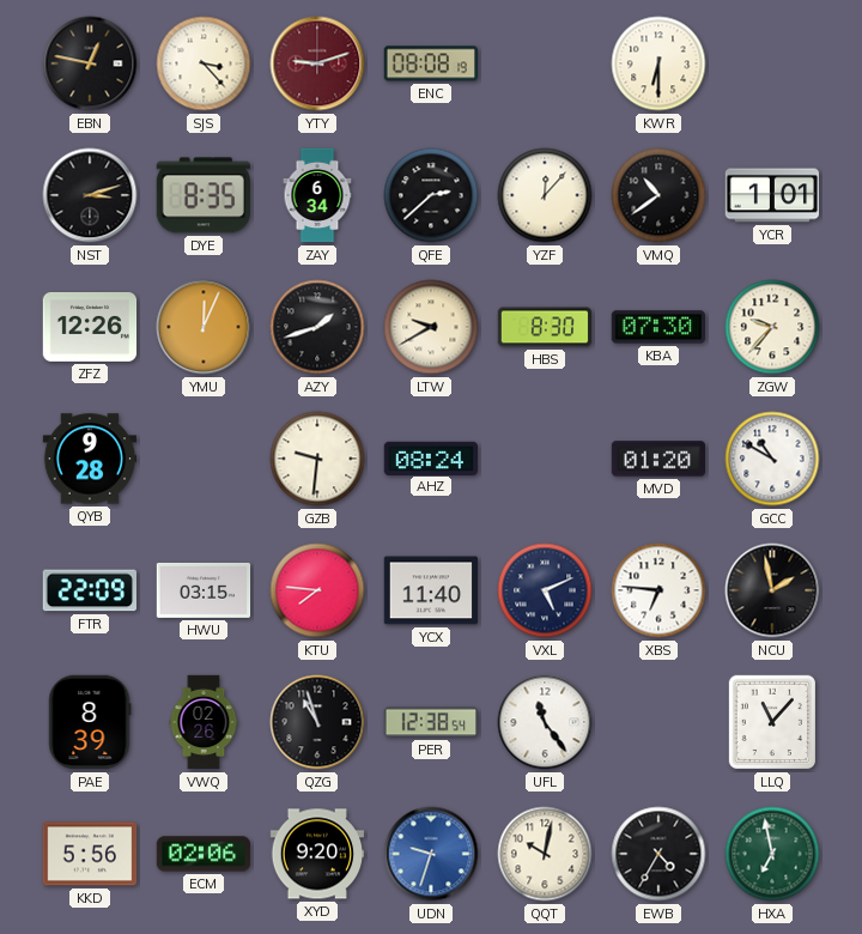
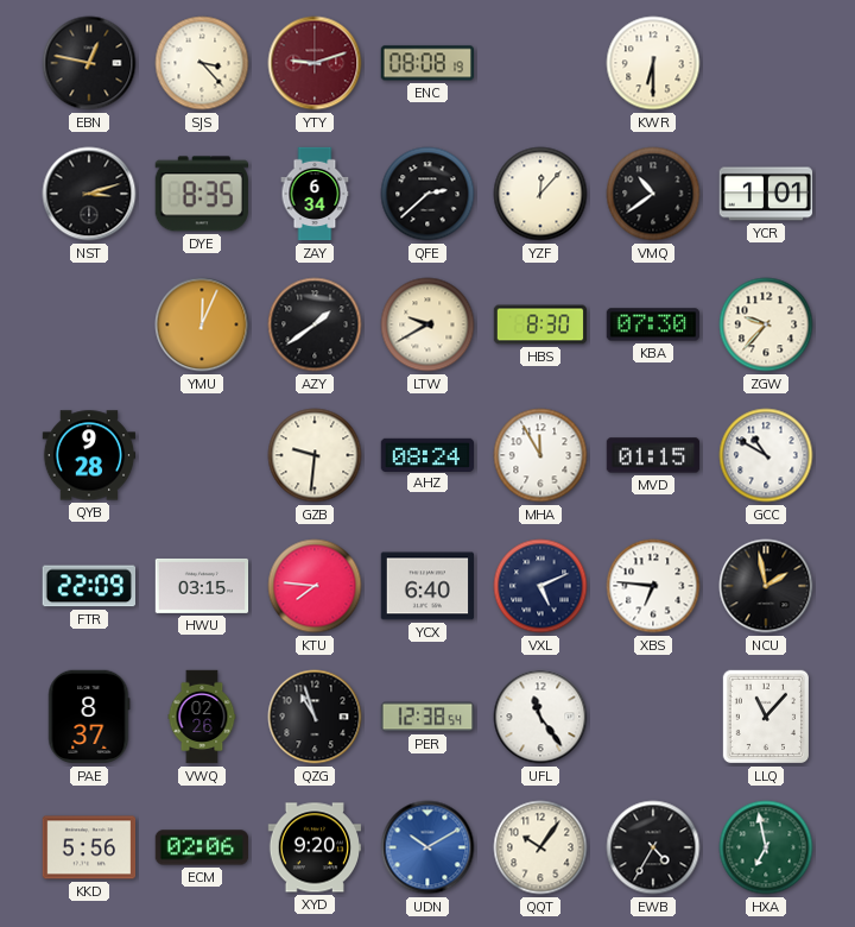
ZFZ: 12:26 -> none
AZY: 1:42 -> 1:39
MHA: none -> 11:55
MVD: 01:20 -> 01:15
YCX: 11:40 -> 6:40
PAE: 8:39 -> 8:37
UDN: 9:33 -> 10:10
QQT: 10:02 -> 10:06
